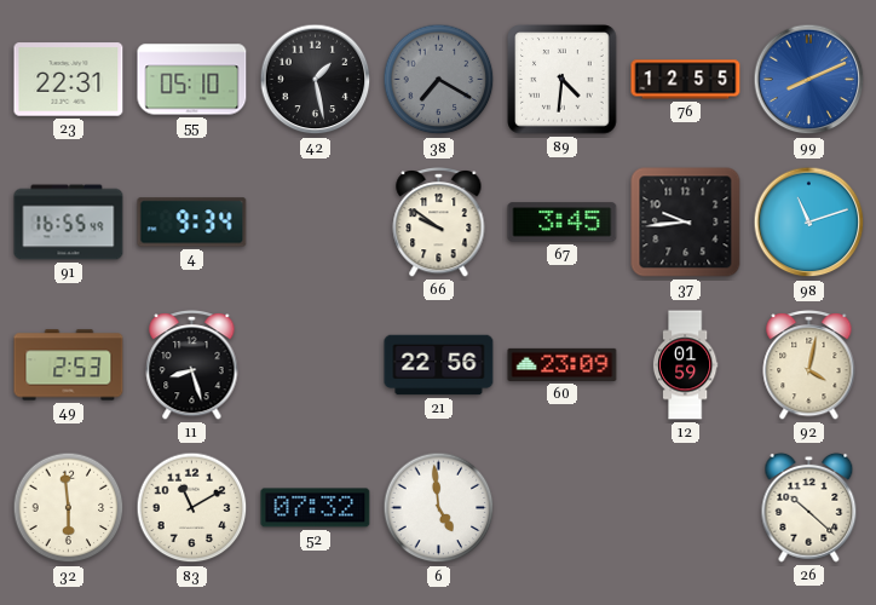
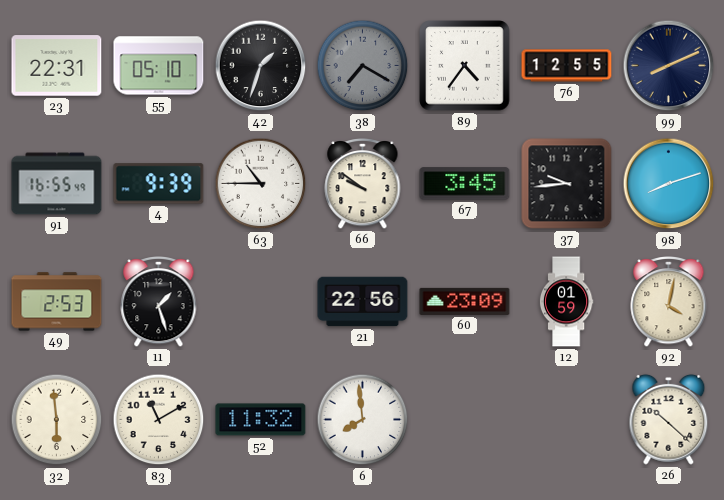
42: 1:28 -> 1:33
89: 4:31 -> 4:36
99 dial: blue -> navy
4: 9:34 -> 9:39
63: none -> 10:45
98: 11:12 -> 8:12
11: 8:27 -> 1:27
52: 07:32 -> 11:32
6: 4:59 -> 7:59
